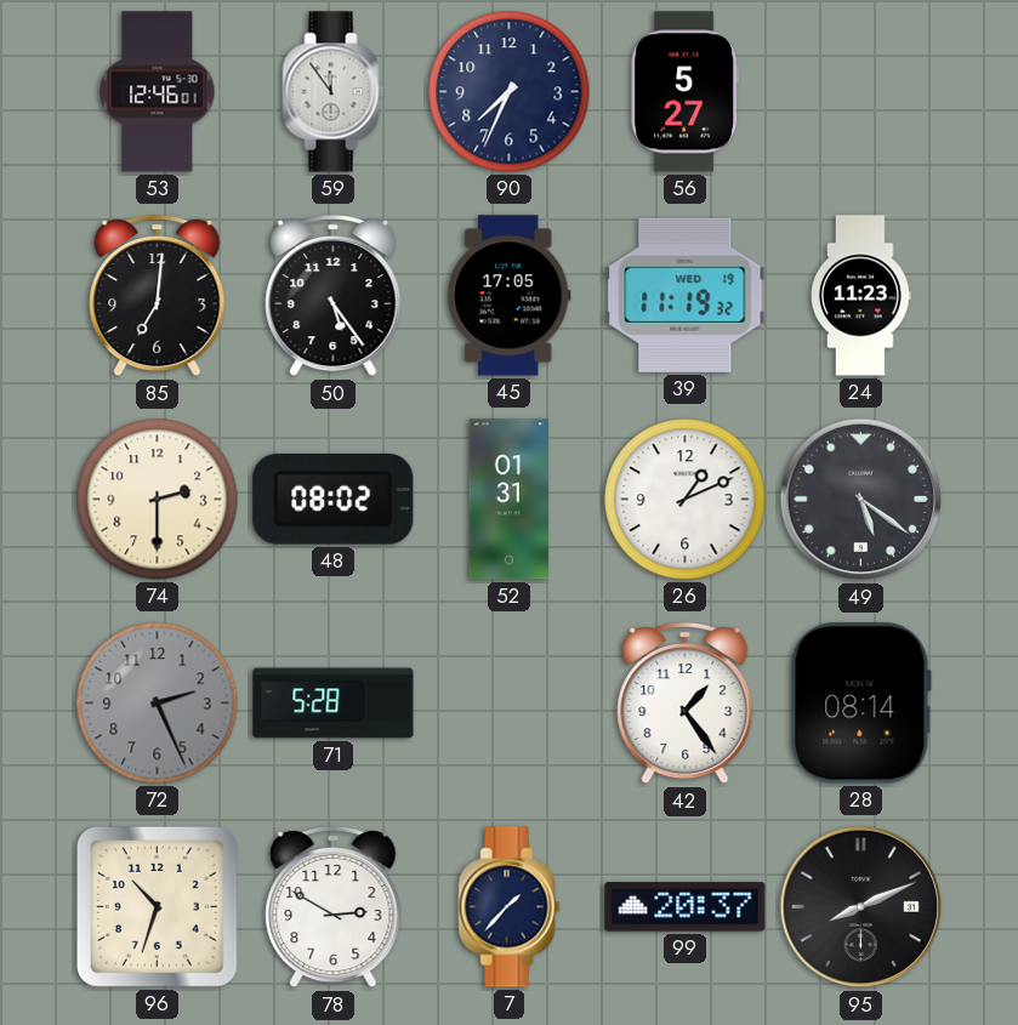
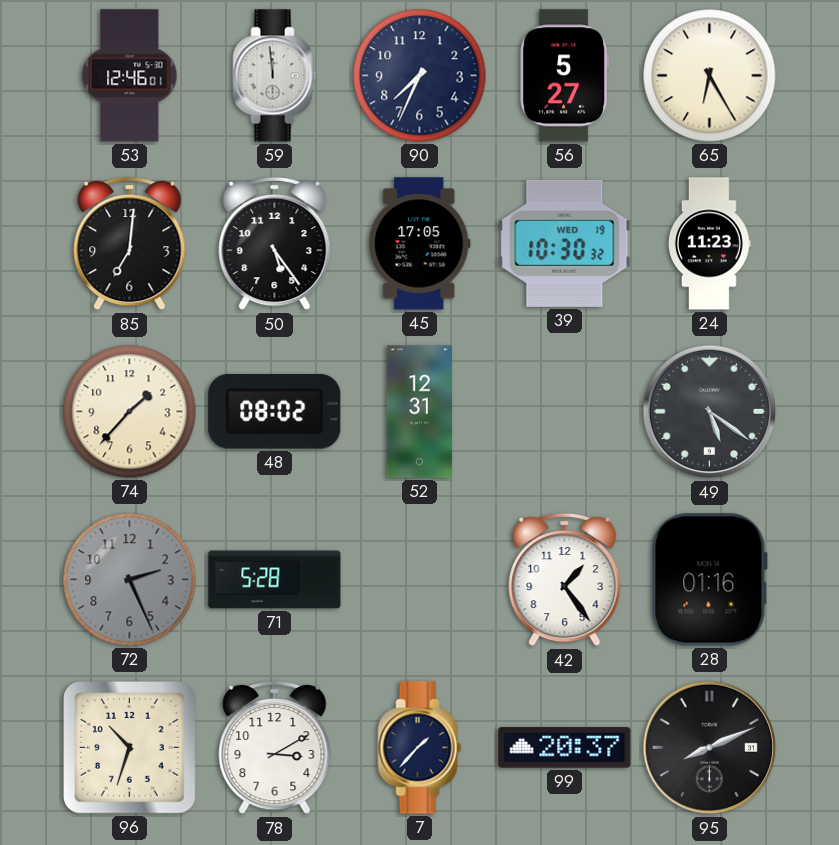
59: 11:54 -> 11:59
65: none -> 6:25
39: 11:19 -> 10:30
74: 2:30 -> 1:37
52: 01:31 -> 12:31
26: 1:11 -> none
28: 08:14 -> 01:16
78: 2:50 -> 3:10
